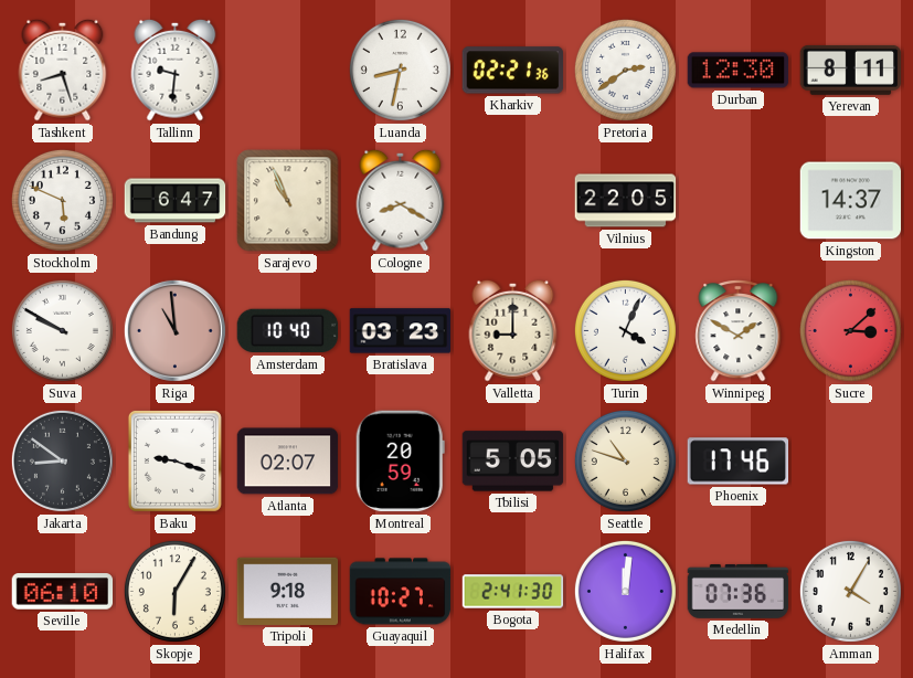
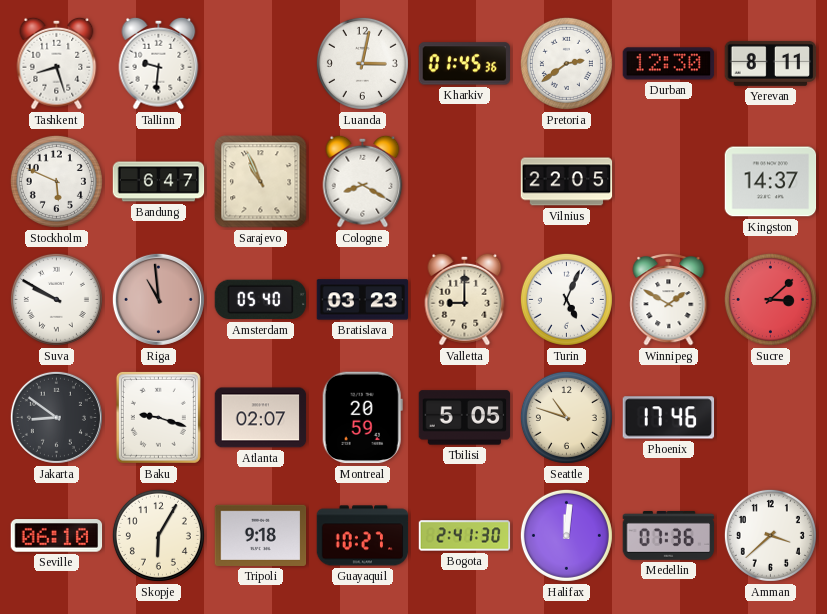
Luanda: 8:32 -> 3:02
Kharkiv: 02:21 -> 01:45
Amsterdam: 10:40 -> 05:40
Turin: 4:04 -> 5:04
Amman: 4:05 -> 3:38
